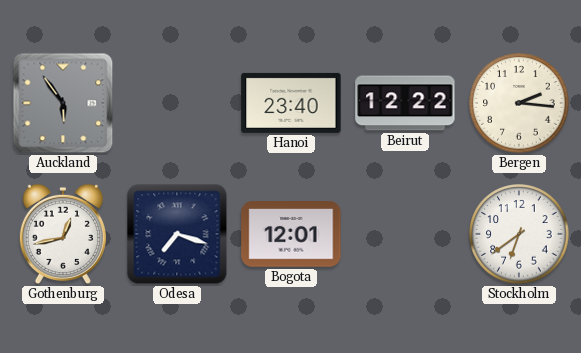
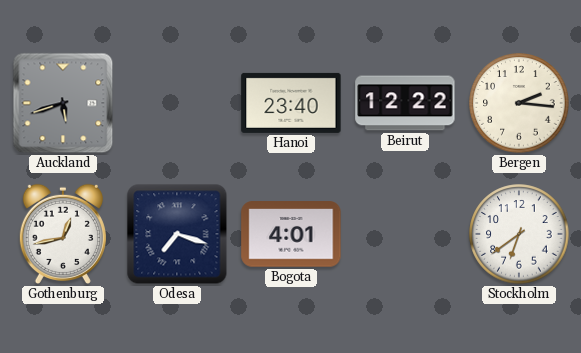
Auckland: 5:54 -> 5:42
Bogota: 12:01 -> 4:01
